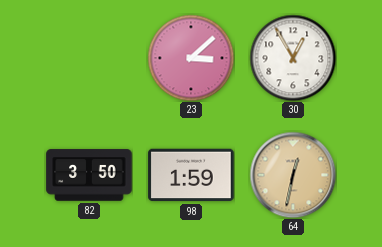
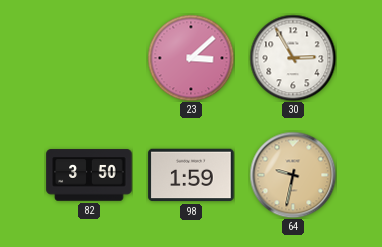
30: 12:55 -> 2:55
64: 12:32 -> 9:32
